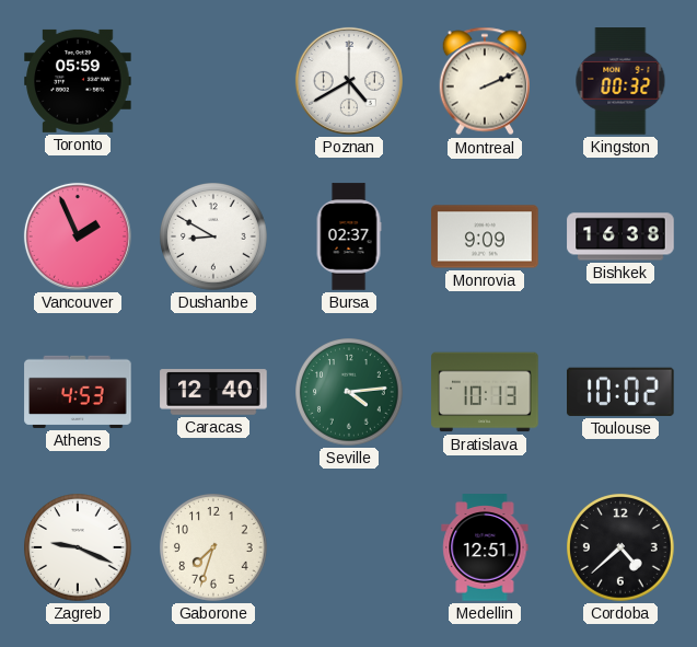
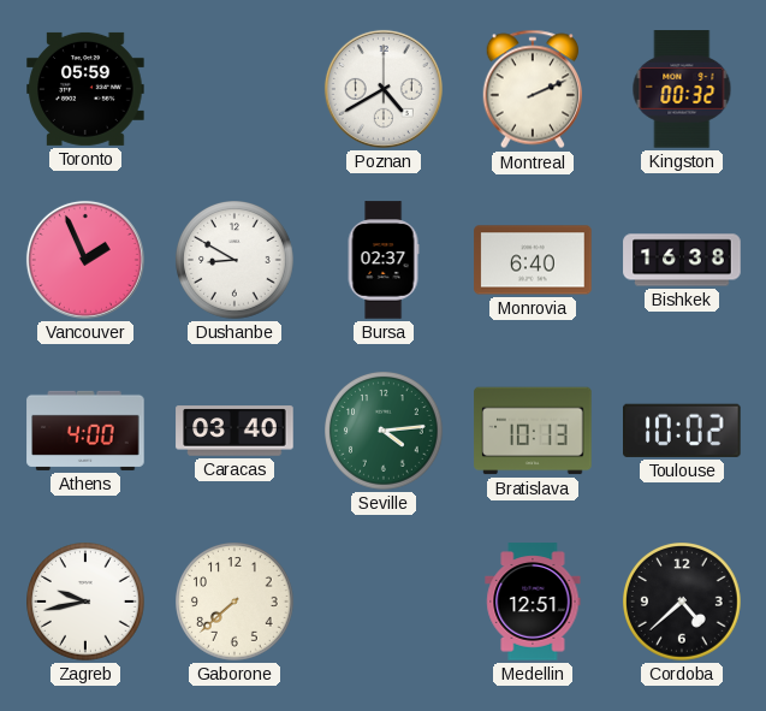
Monrovia: 9:09 -> 6:40
Athens: 4:53 -> 4:00
Caracas: 12:40 -> 03:40
Zagreb: 9:19 -> 9:43
Gaborone: 7:33 -> 7:38
